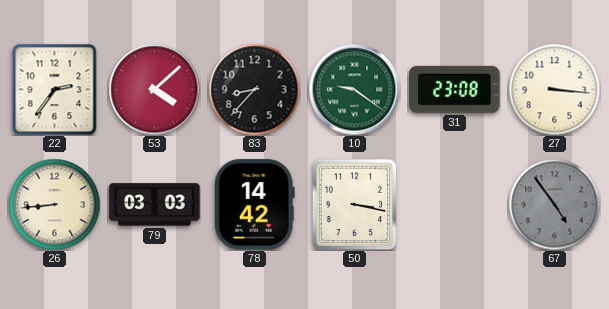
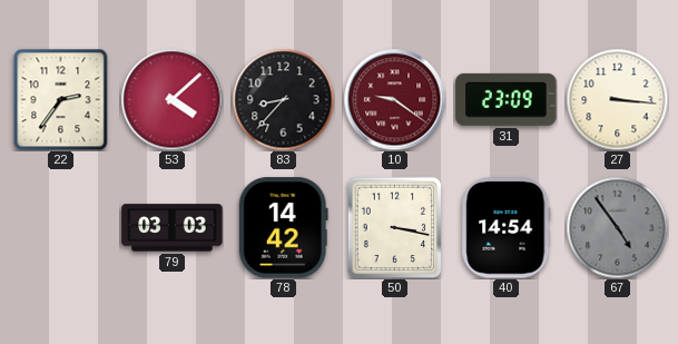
10 dial: green -> burgundy
31: 23:08 -> 23:09
26: 8:44 -> none
40: none -> 14:54
